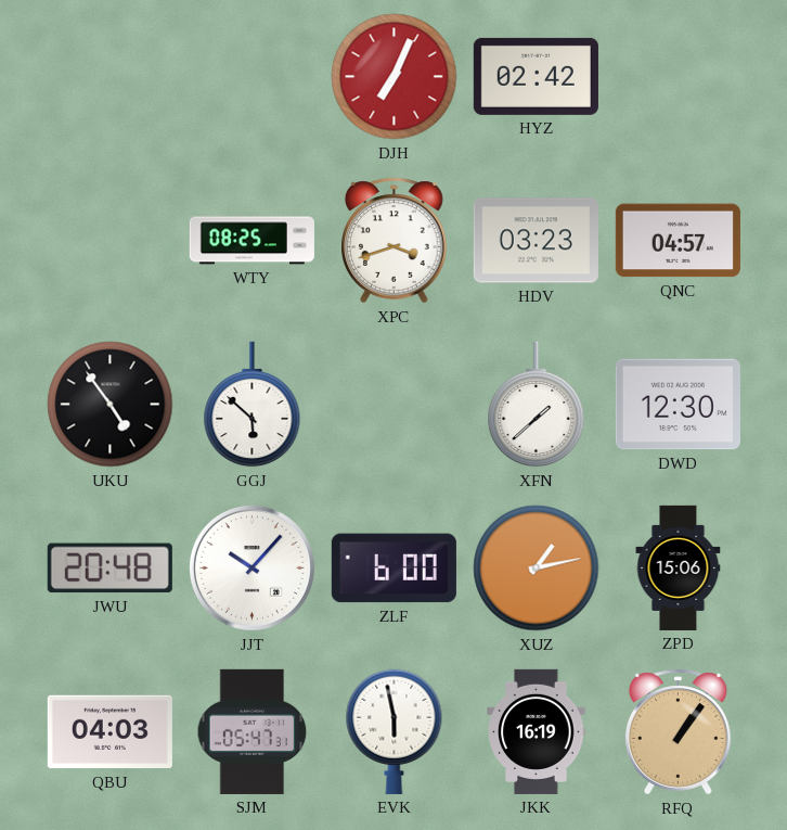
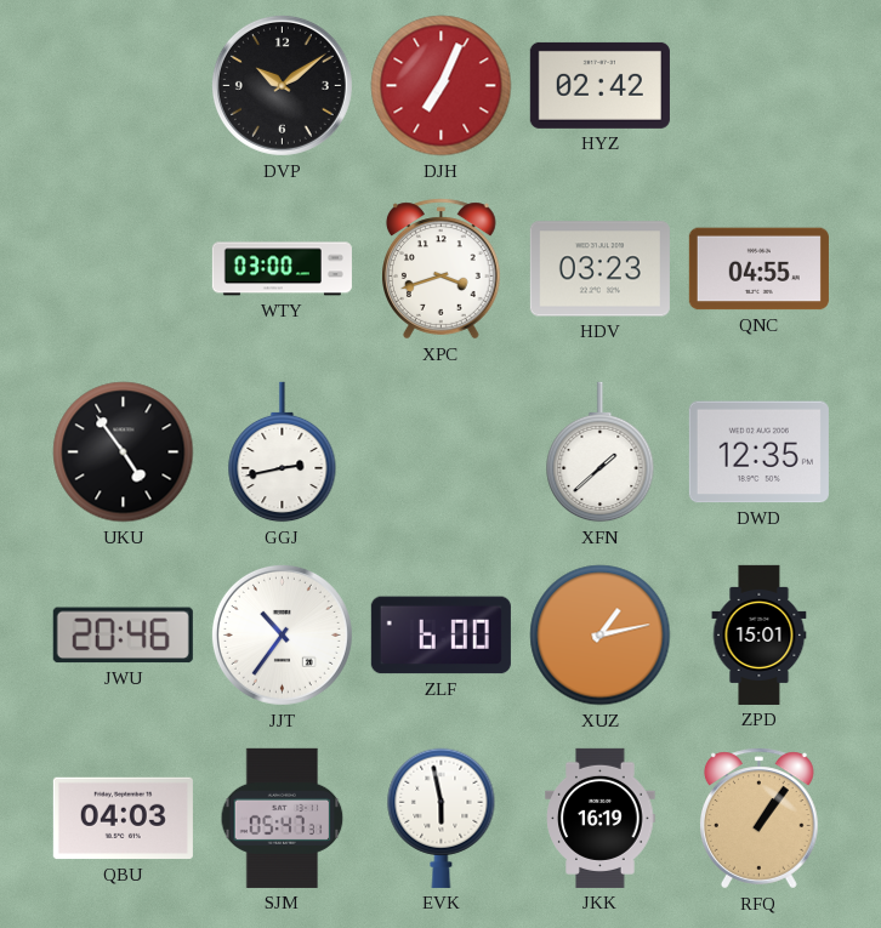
DVP: none -> 10:09
WTY: 08:25 -> 03:00
QNC: 04:57 -> 04:55
GGJ: 5:52 -> 2:43
DWD: 12:30 -> 12:35
JWU: 20:48 -> 20:46
JJT: 10:07 -> 10:36
ZPD: 15:06 -> 15:01
